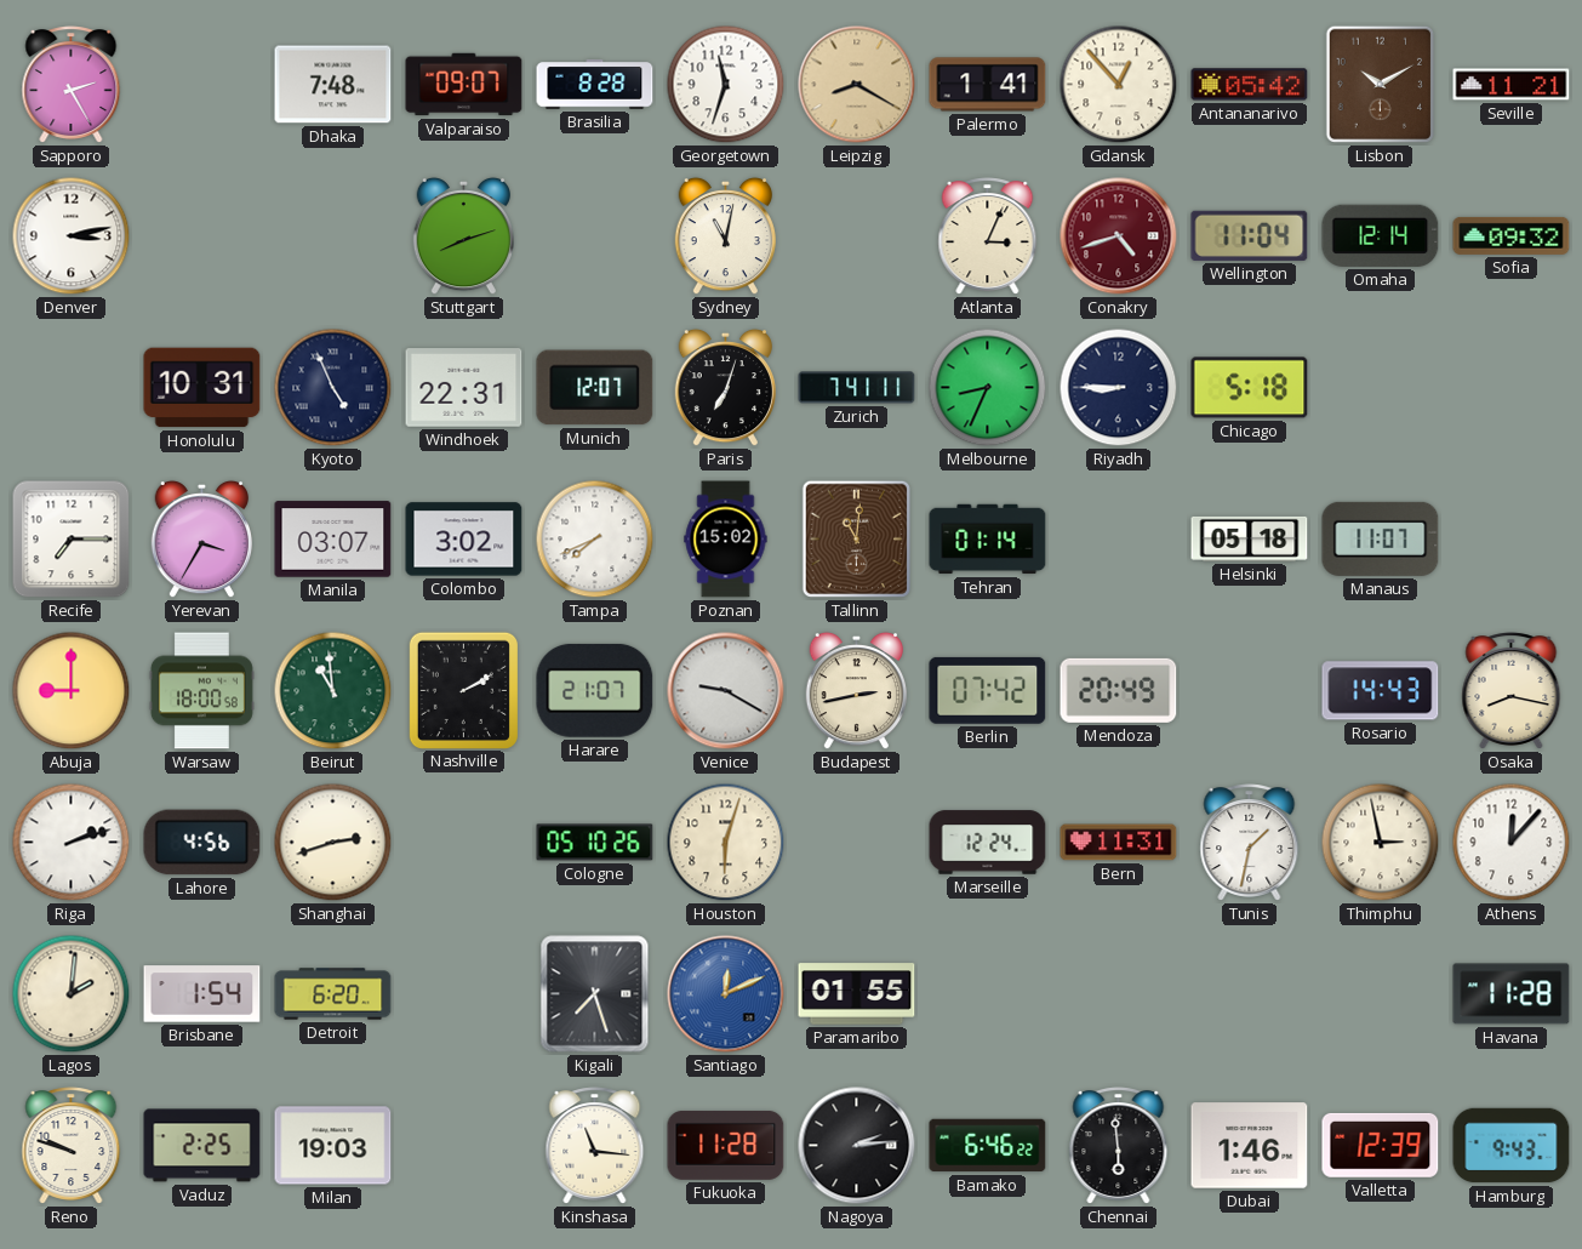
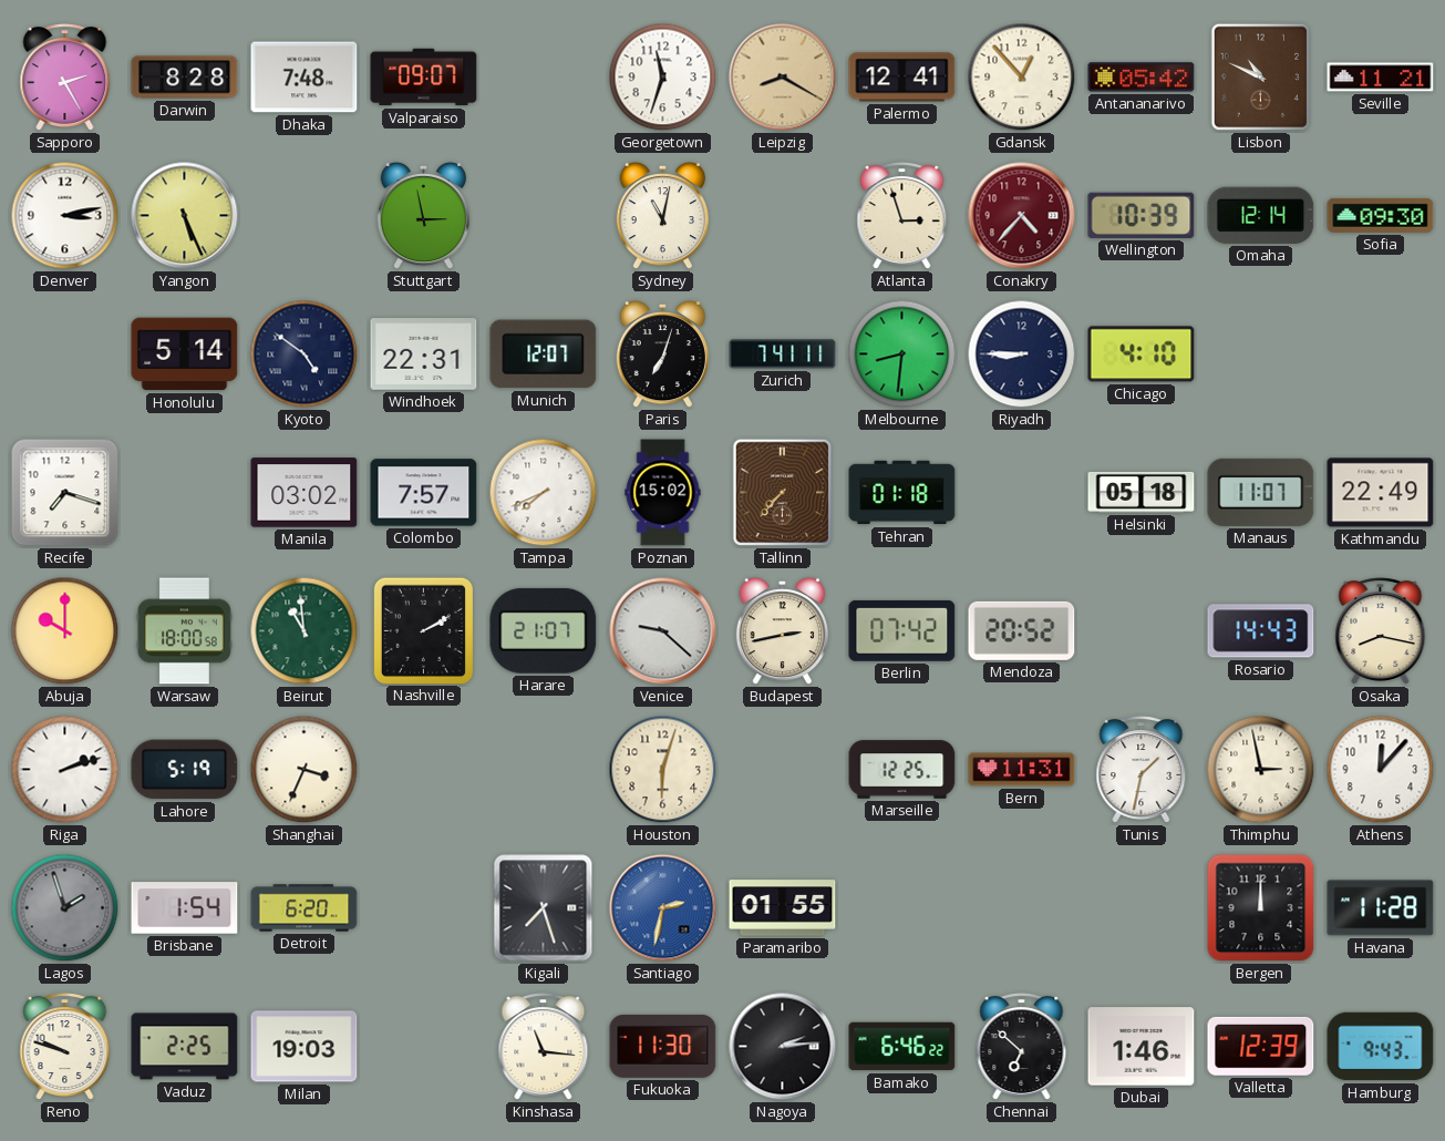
Darwin: none -> 8:28
Brasilia: 8:28 -> none
Palermo: 1:41 -> 12:41
Lisbon: 10:10 -> 10:49
Yangon: none -> 5:26
Stuttgart: 8:12 -> 2:58
Atlanta: 3:04 -> 2:57
Conakry: 4:42 -> 4:37
Wellington: 11:04 -> 10:39
Sofia: 09:32 -> 09:30
Honolulu: 10:31 -> 5:14
Kyoto: 4:56 -> 4:51
Melbourne: 8:34 -> 8:31
Chicago: 5:18 -> 4:10
Recife: 7:15 -> 7:18
Yerevan: 3:35 -> none
Manila: 03:07 -> 03:02
Colombo: 3:02 -> 7:57
Tallinn: 11:01 -> 7:37
Tehran: 01:14 -> 01:18
Kathmandu: none -> 22:49
Abuja: 9:00 -> 10:00
Venice: 9:20 -> 9:22
Mendoza: 20:49 -> 20:52
Lahore: 4:56 -> 5:19
Shanghai: 2:42 -> 3:34
Cologne: 05:10 -> none
Marseille: 12:24 -> 12:25
Lagos: 2:01 -> 1:57
Lagos dial: cream -> grey
Santiago: 12:11 -> 2:32
Bergen: none -> 12:00
Fukuoka: 11:28 -> 11:30
Chennai: 5:59 -> 6:52
